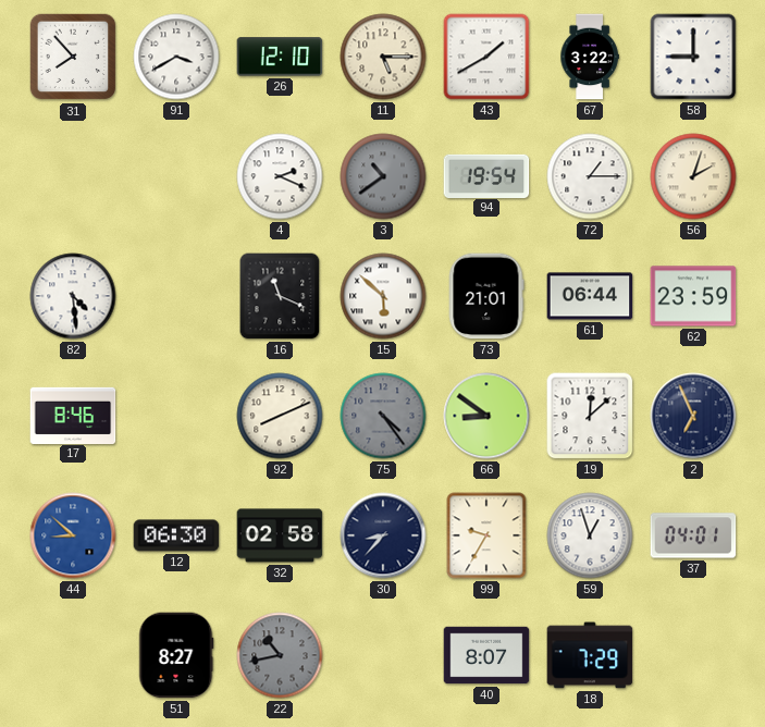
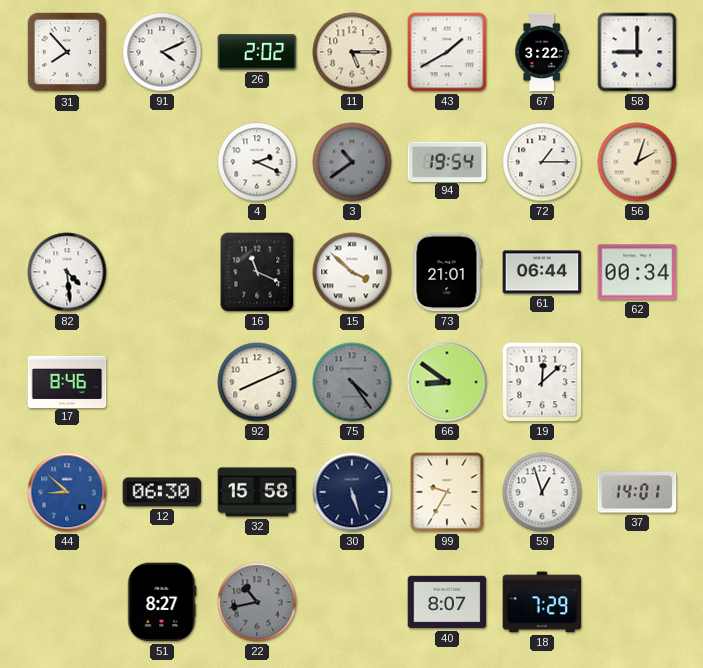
91: 3:40 -> 4:11
26: 12:10 -> 2:02
15: 5:52 -> 3:52
62: 23:59 -> 00:34
2: 6:56 -> none
32: 02:58 -> 15:58
30: 8:37 -> 5:27
37: 04:01 -> 14:01
